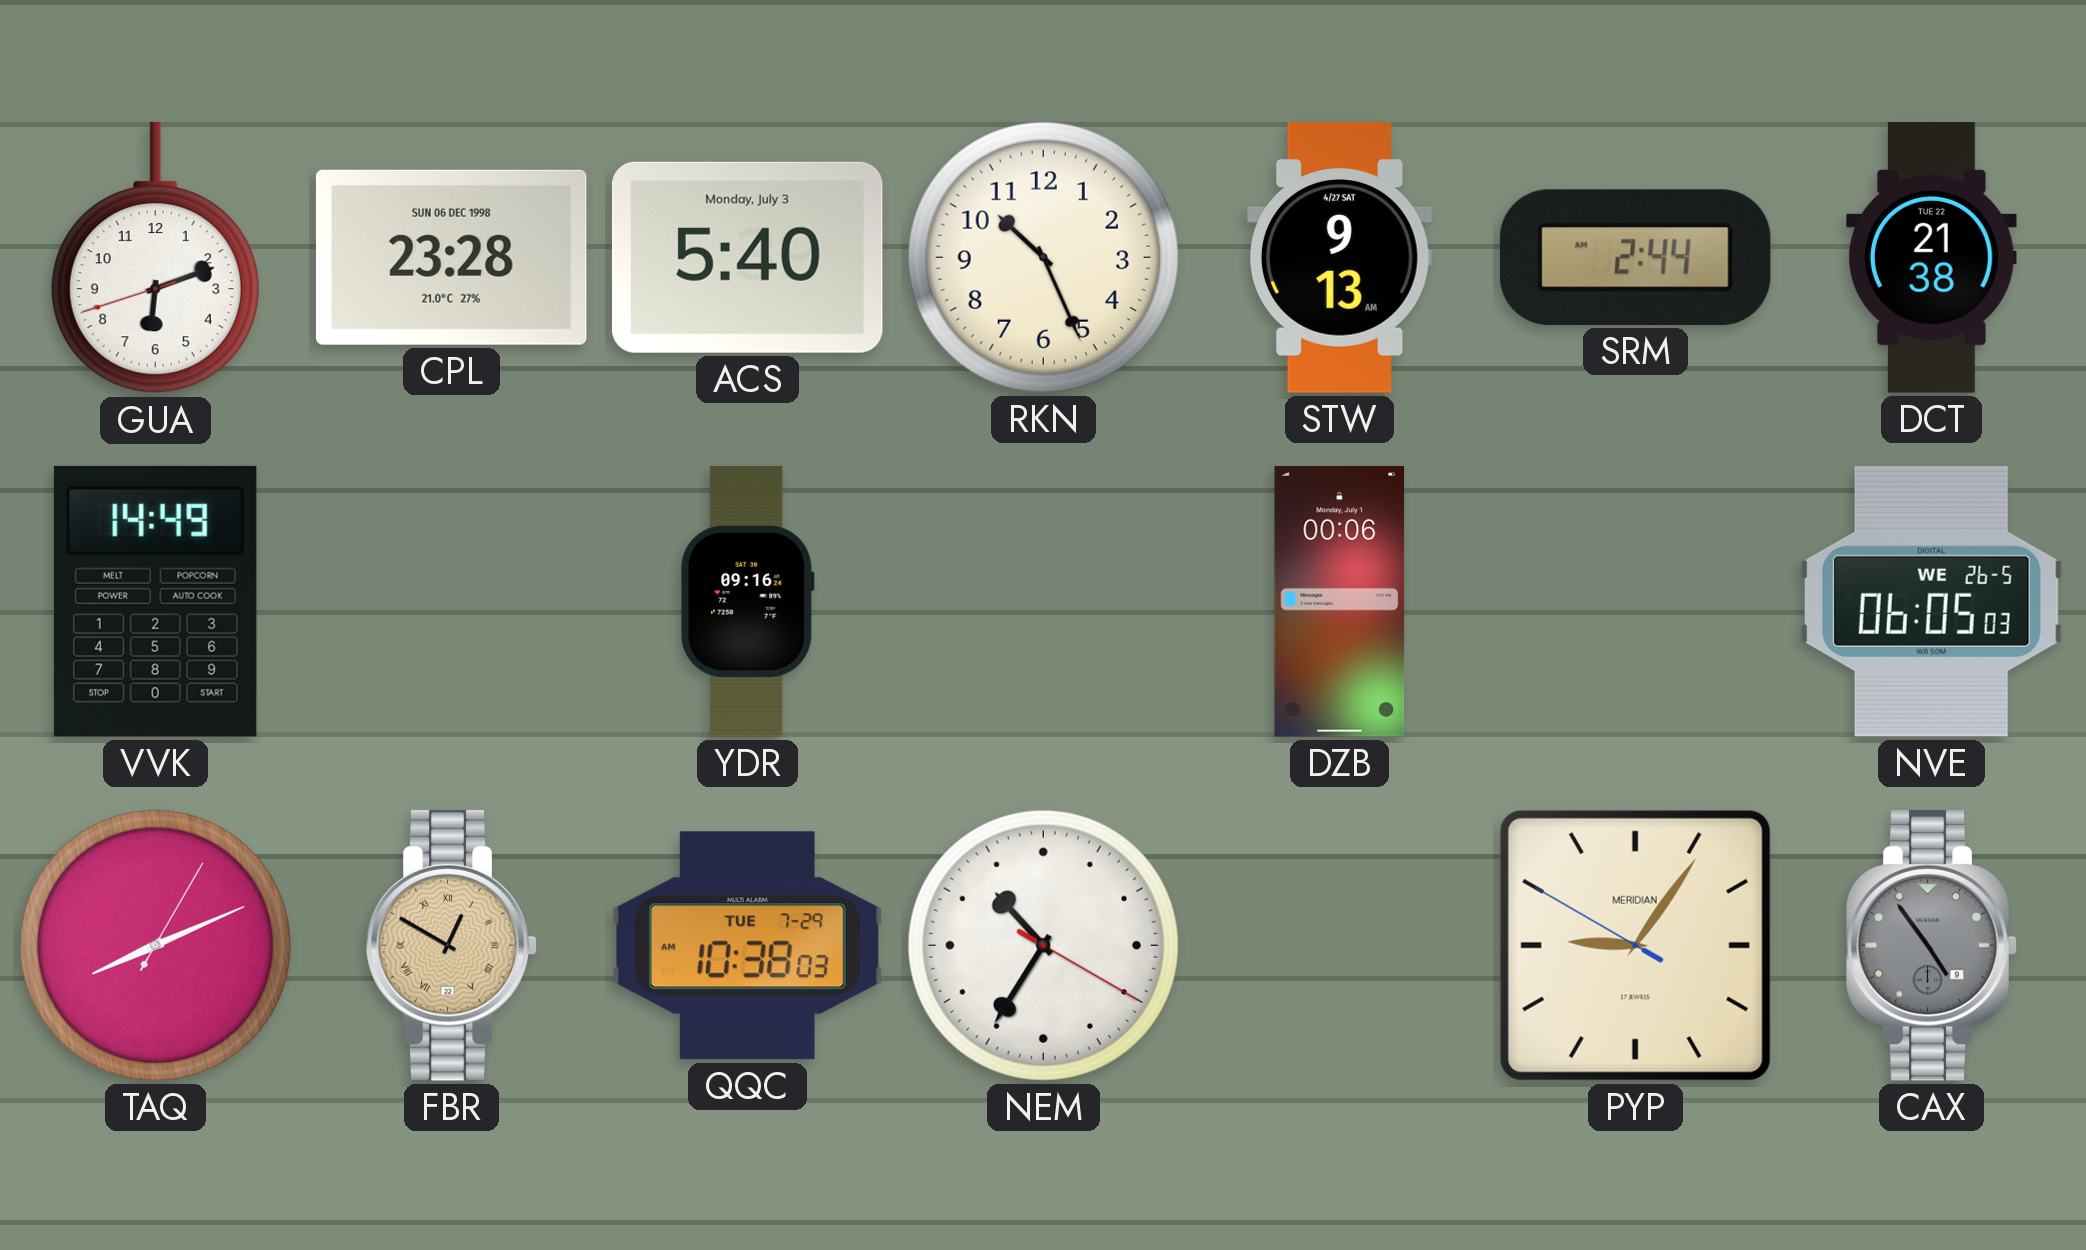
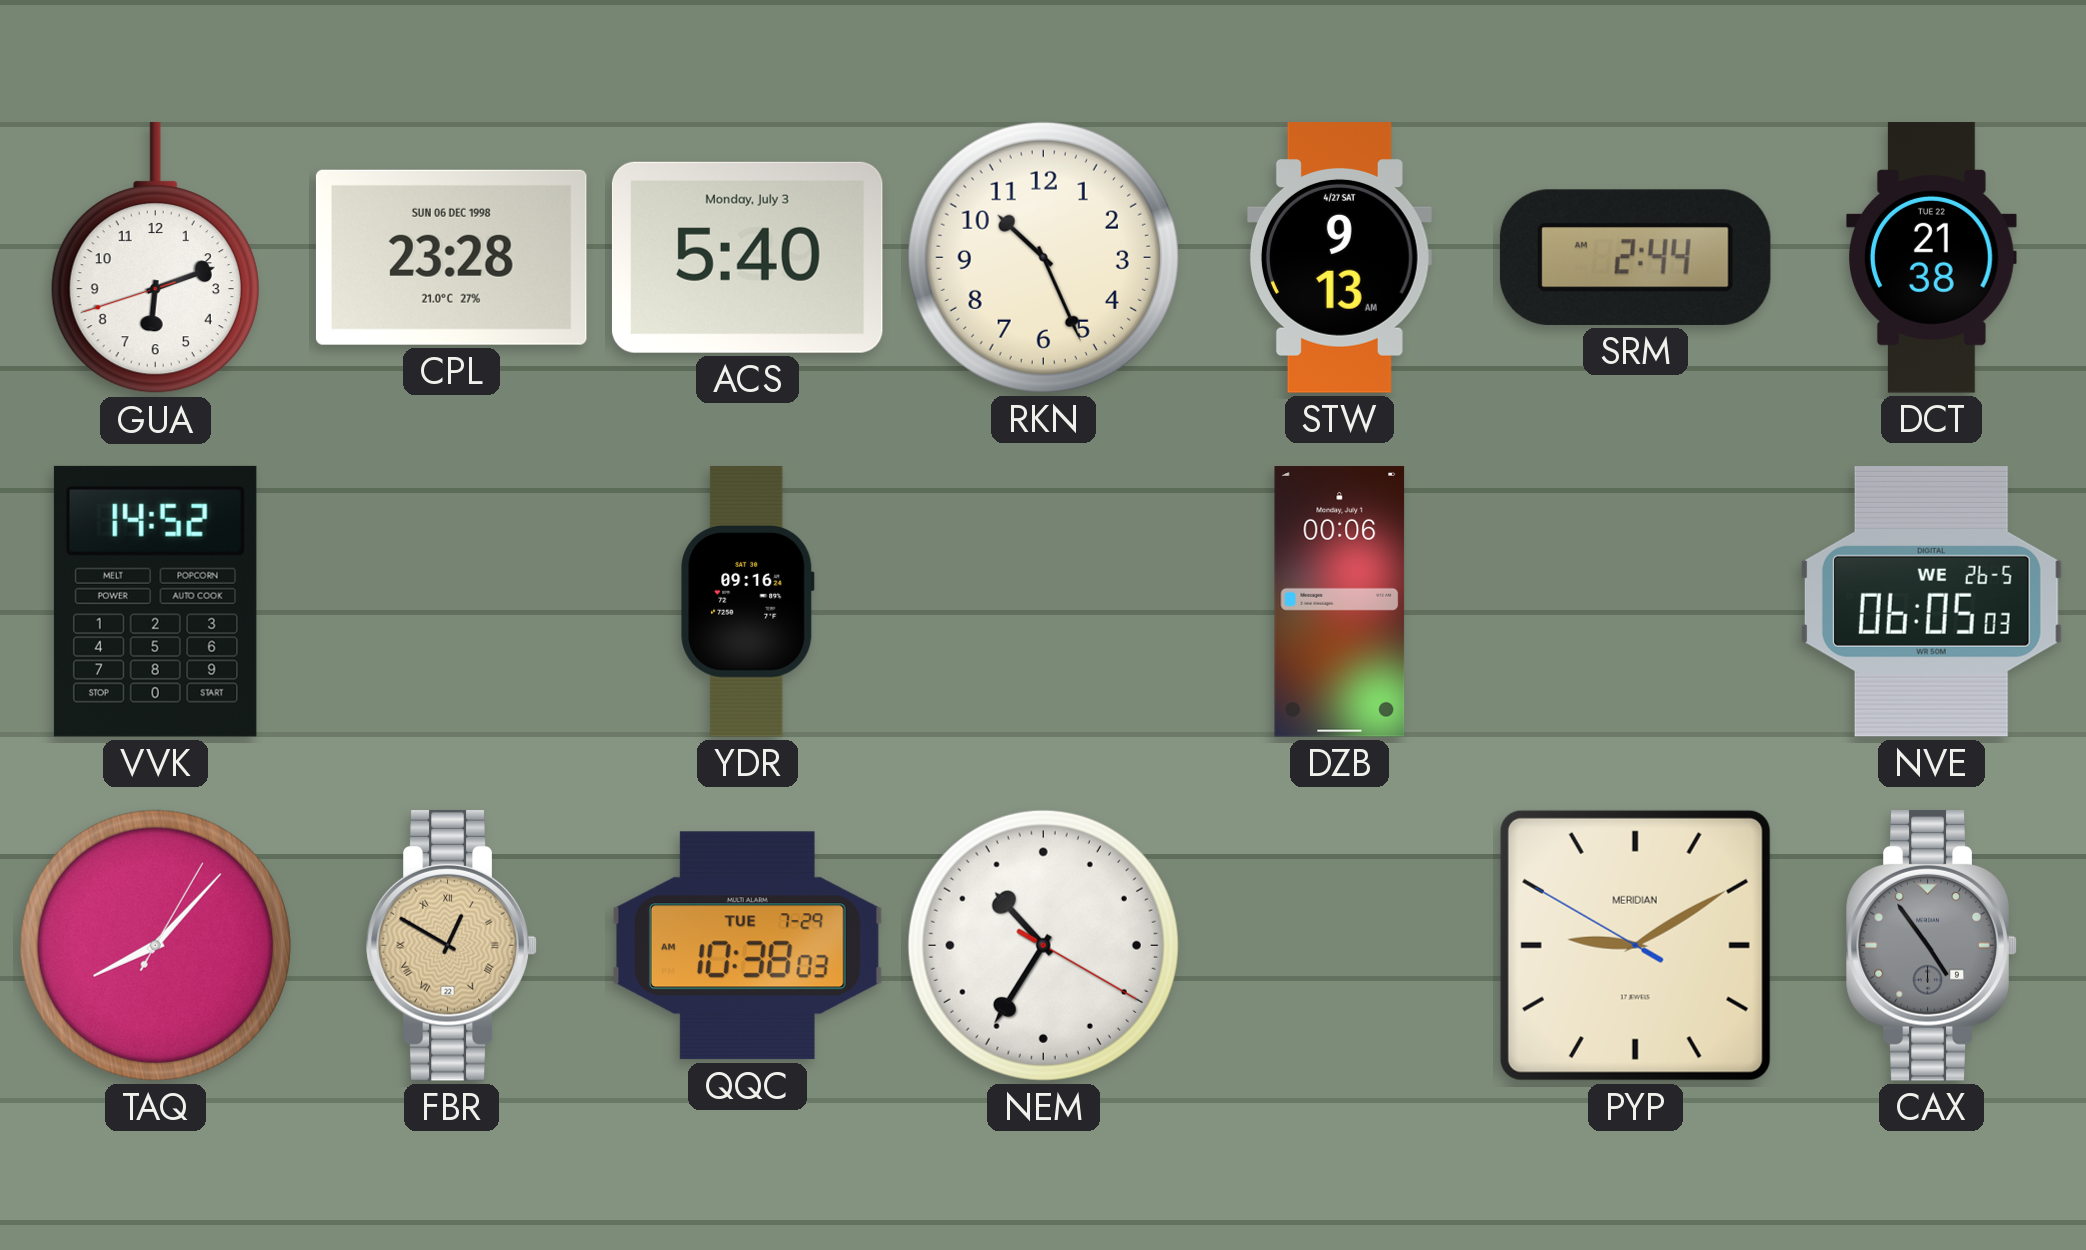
VVK: 14:49 -> 14:52
TAQ: 8:11 -> 8:07
PYP: 9:05 -> 9:09
